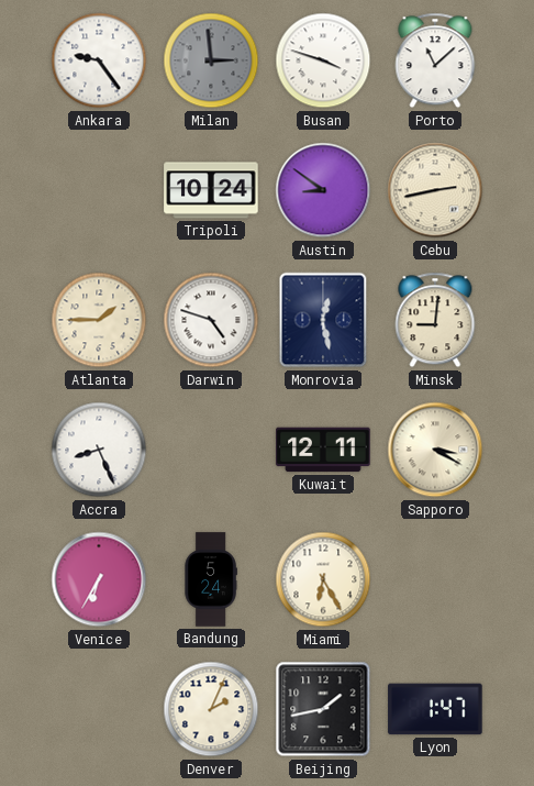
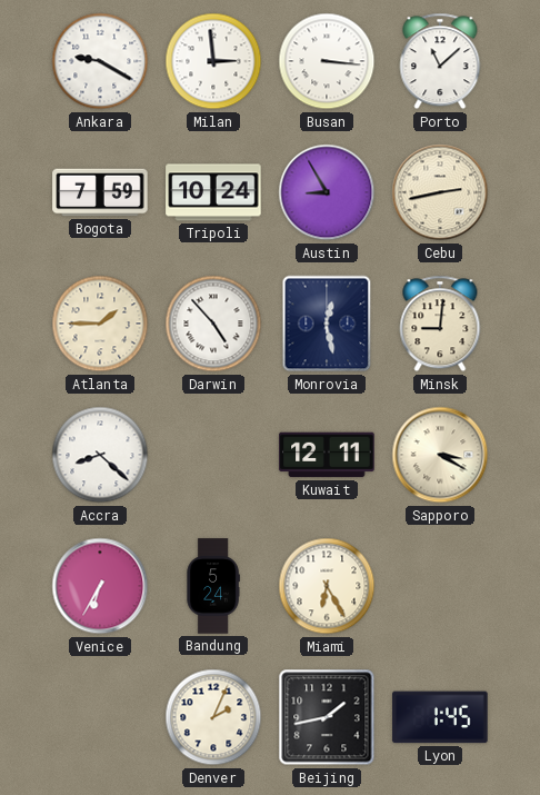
Ankara: 9:24 -> 9:20
Milan dial: grey -> white
Busan: 3:48 -> 3:16
Bogota: none -> 7:59
Austin: 8:51 -> 8:55
Darwin: 4:48 -> 4:53
Accra: 8:26 -> 8:22
Lyon: 1:47 -> 1:45
